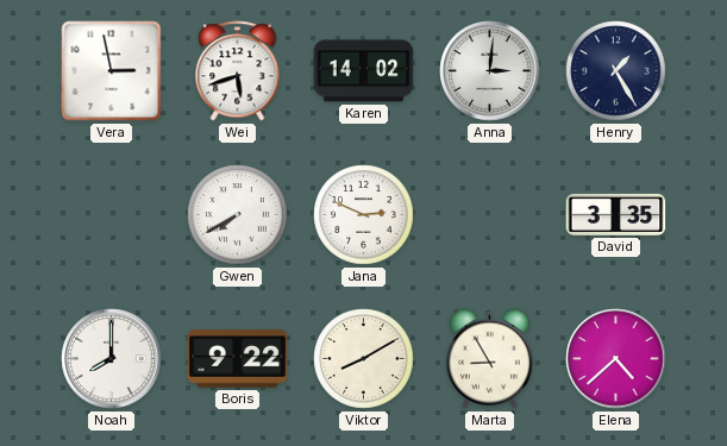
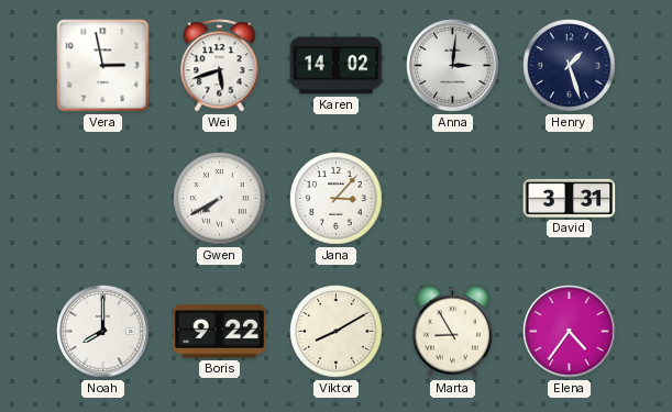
Henry: 1:25 -> 1:27
Jana: 2:49 -> 3:07
David: 3:35 -> 3:31
Elena: 4:38 -> 4:36
